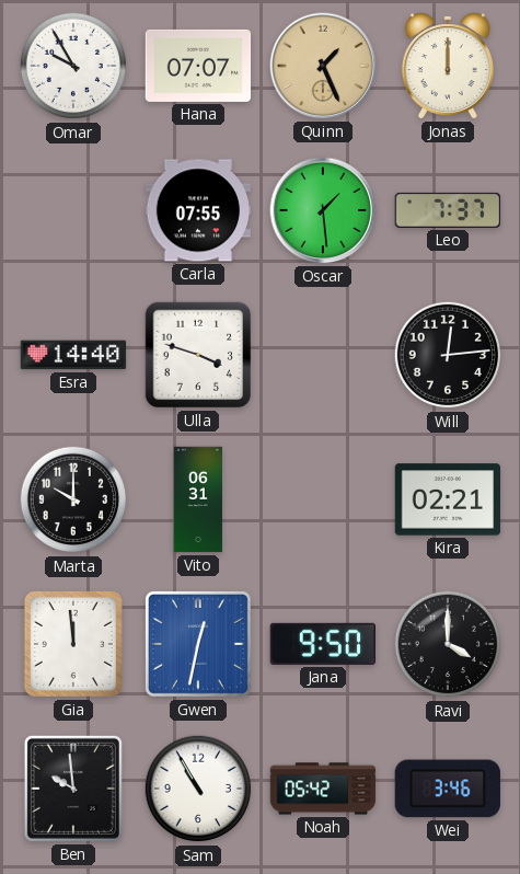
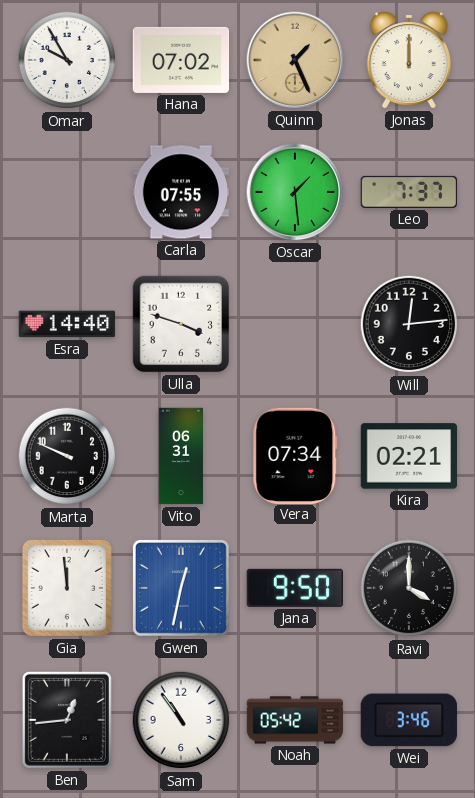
Hana: 07:07 -> 07:02
Marta: 10:00 -> 9:49
Vera: none -> 07:34
Ben: 9:59 -> 12:44
Sam: 10:55 -> 10:54
